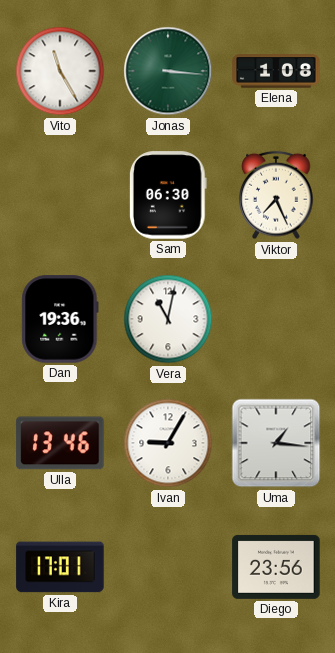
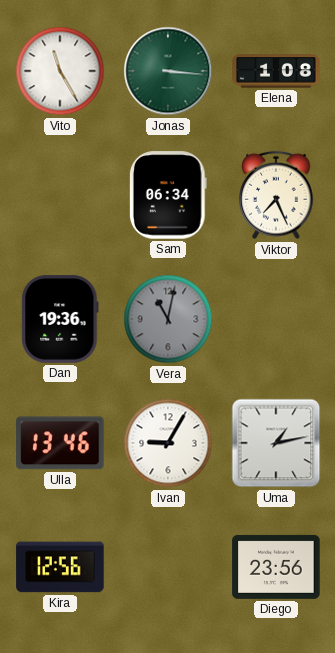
Sam: 06:30 -> 06:34
Vera dial: white -> grey
Uma: 1:16 -> 1:13
Kira: 17:01 -> 12:56
